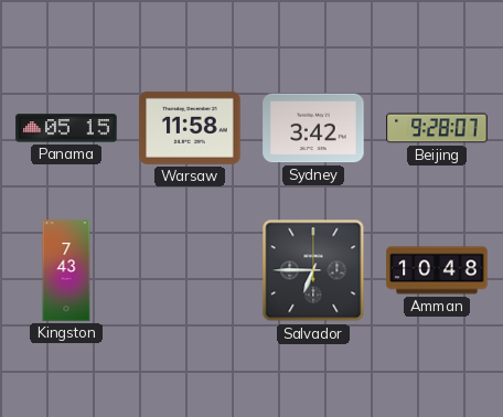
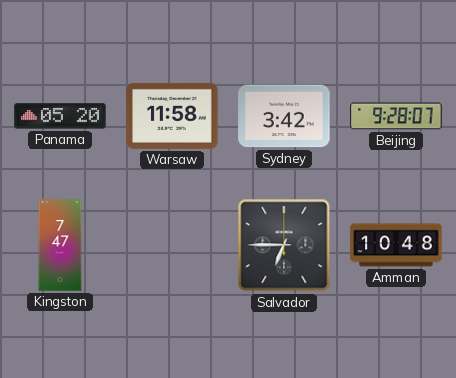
Panama: 05:15 -> 05:20
Kingston: 7:43 -> 7:47
